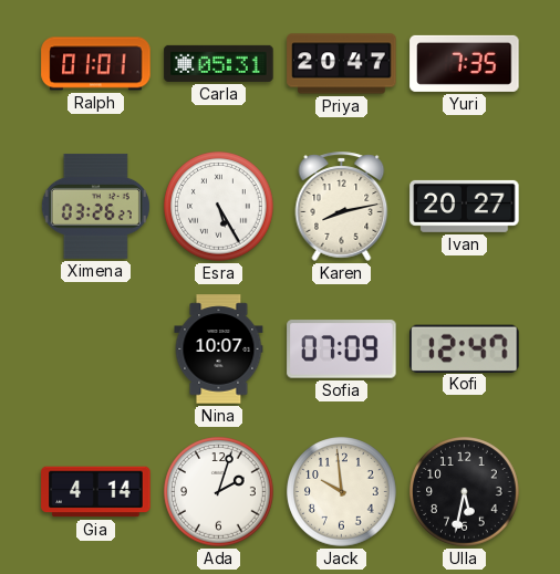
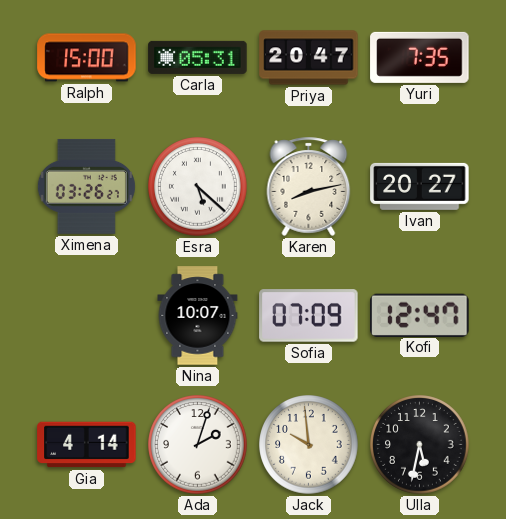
Ralph: 01:01 -> 15:00
Esra: 5:25 -> 5:22
